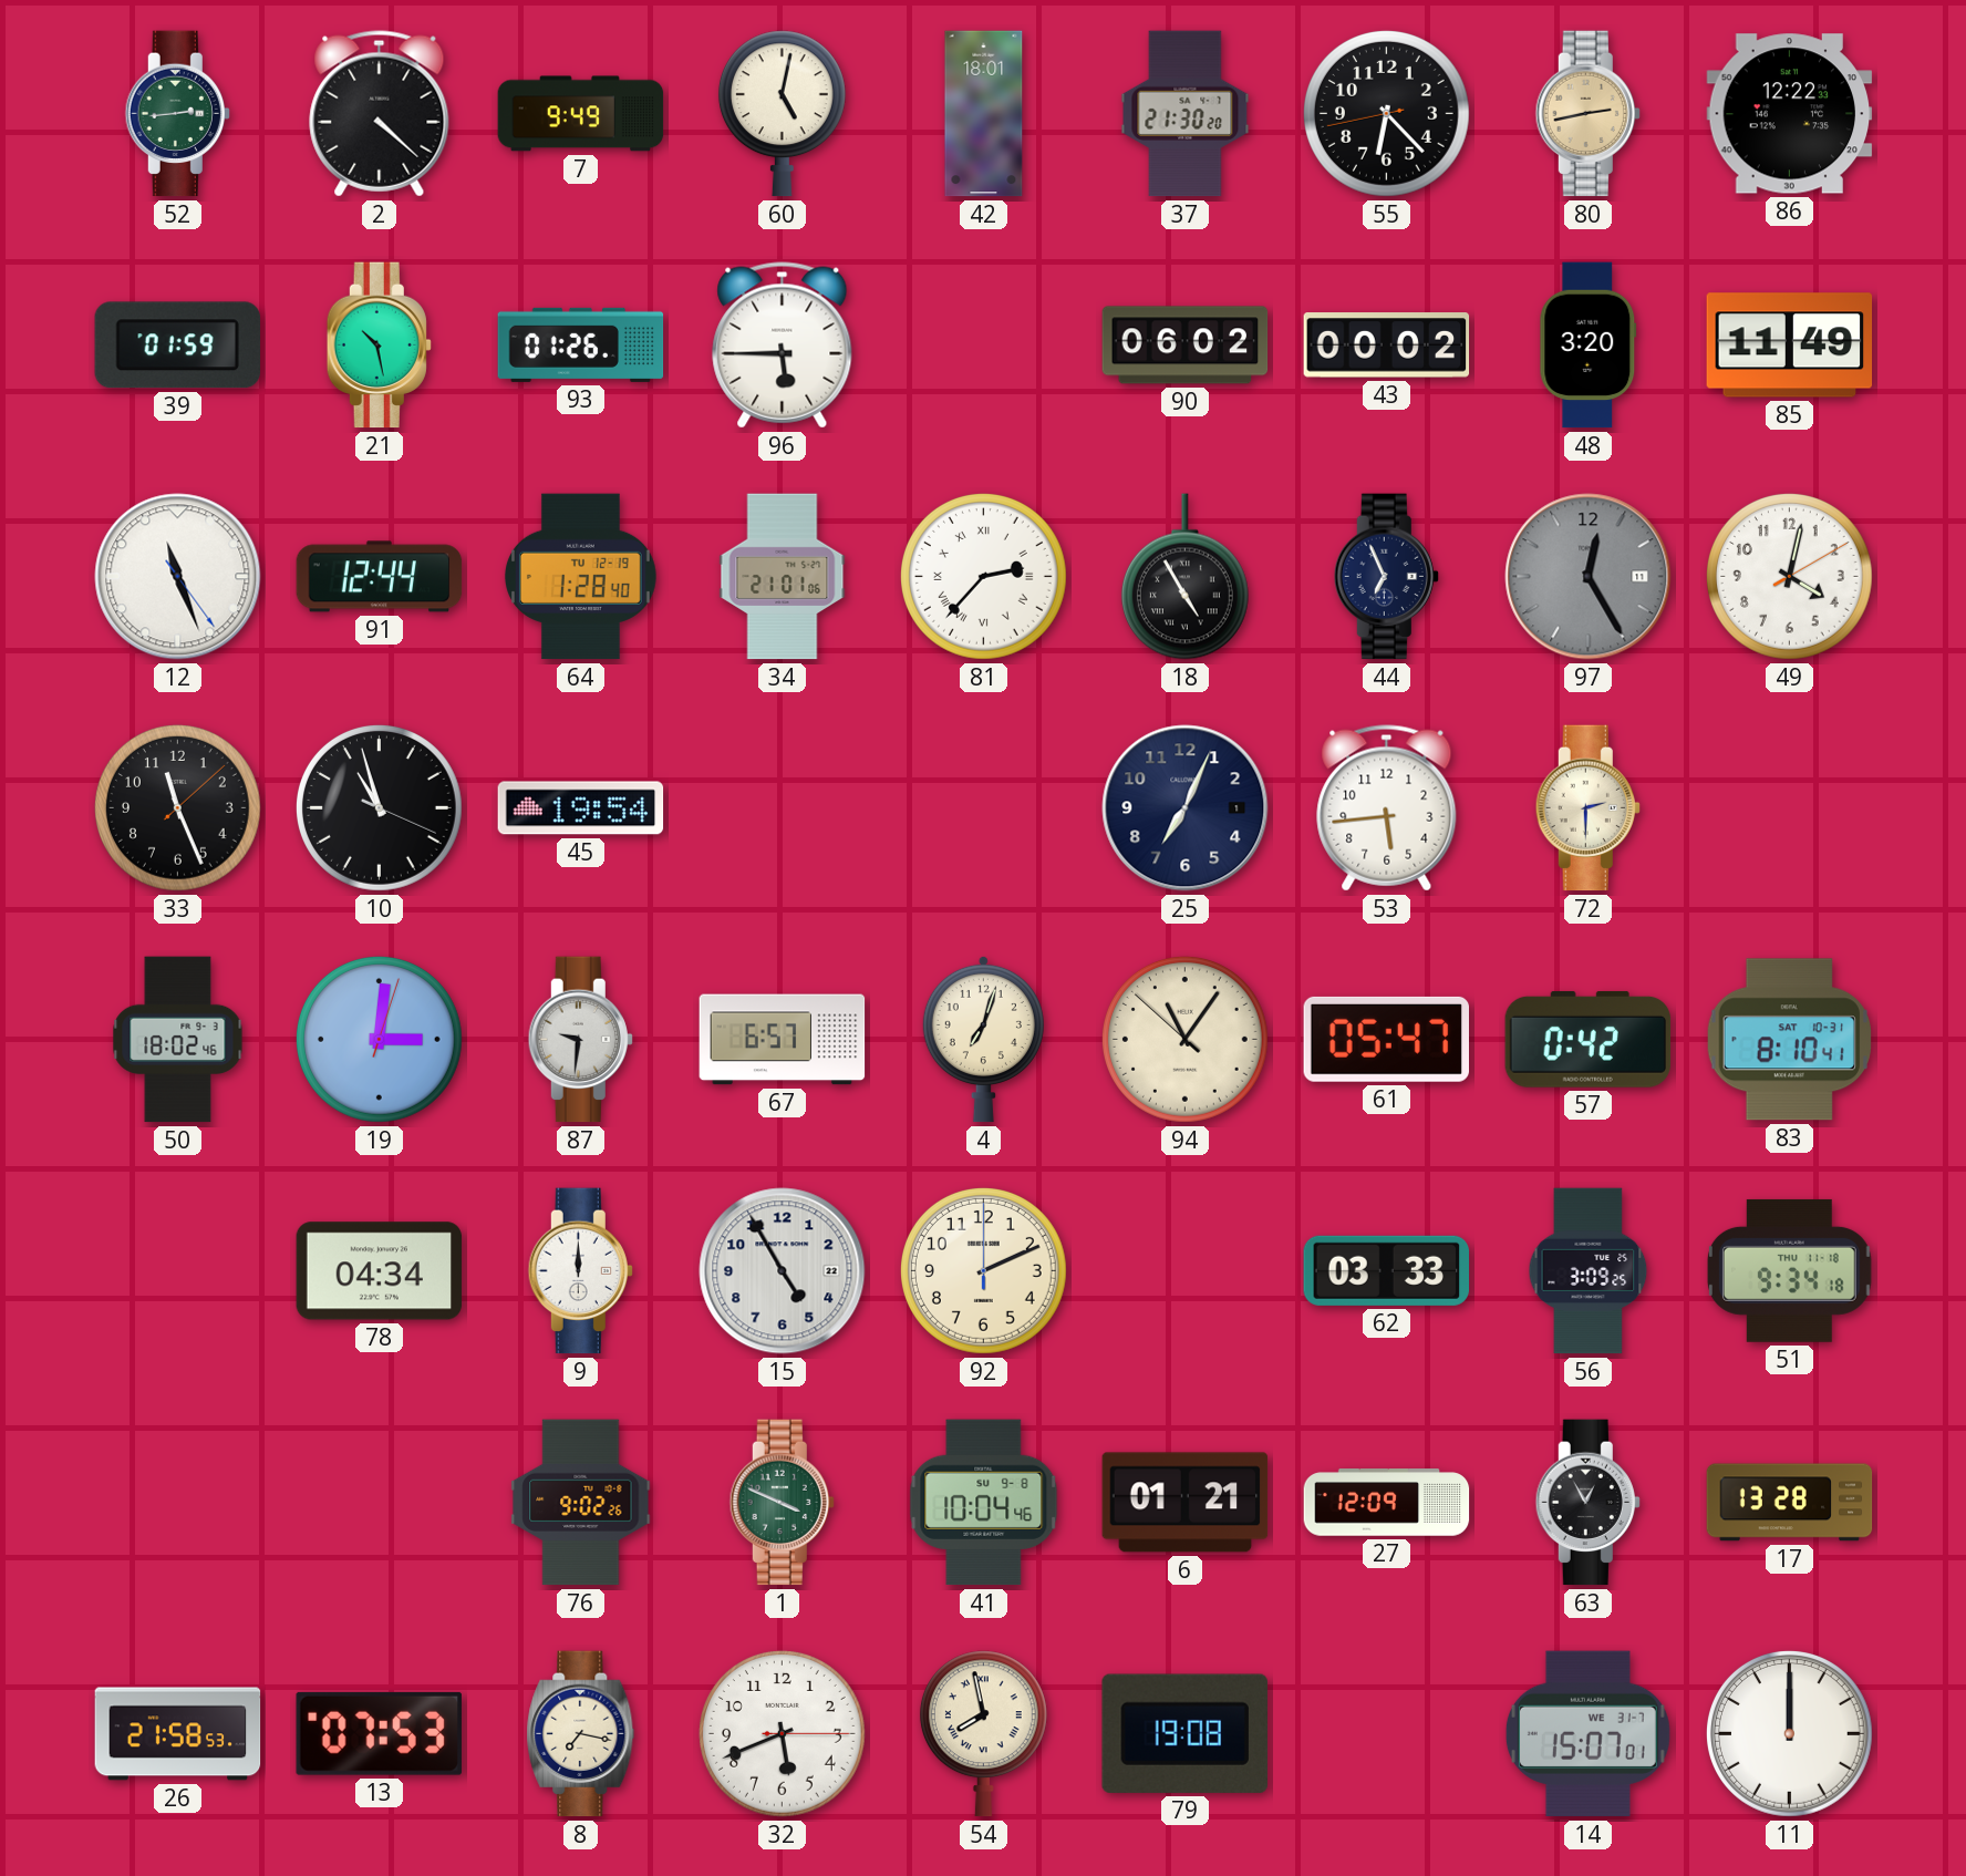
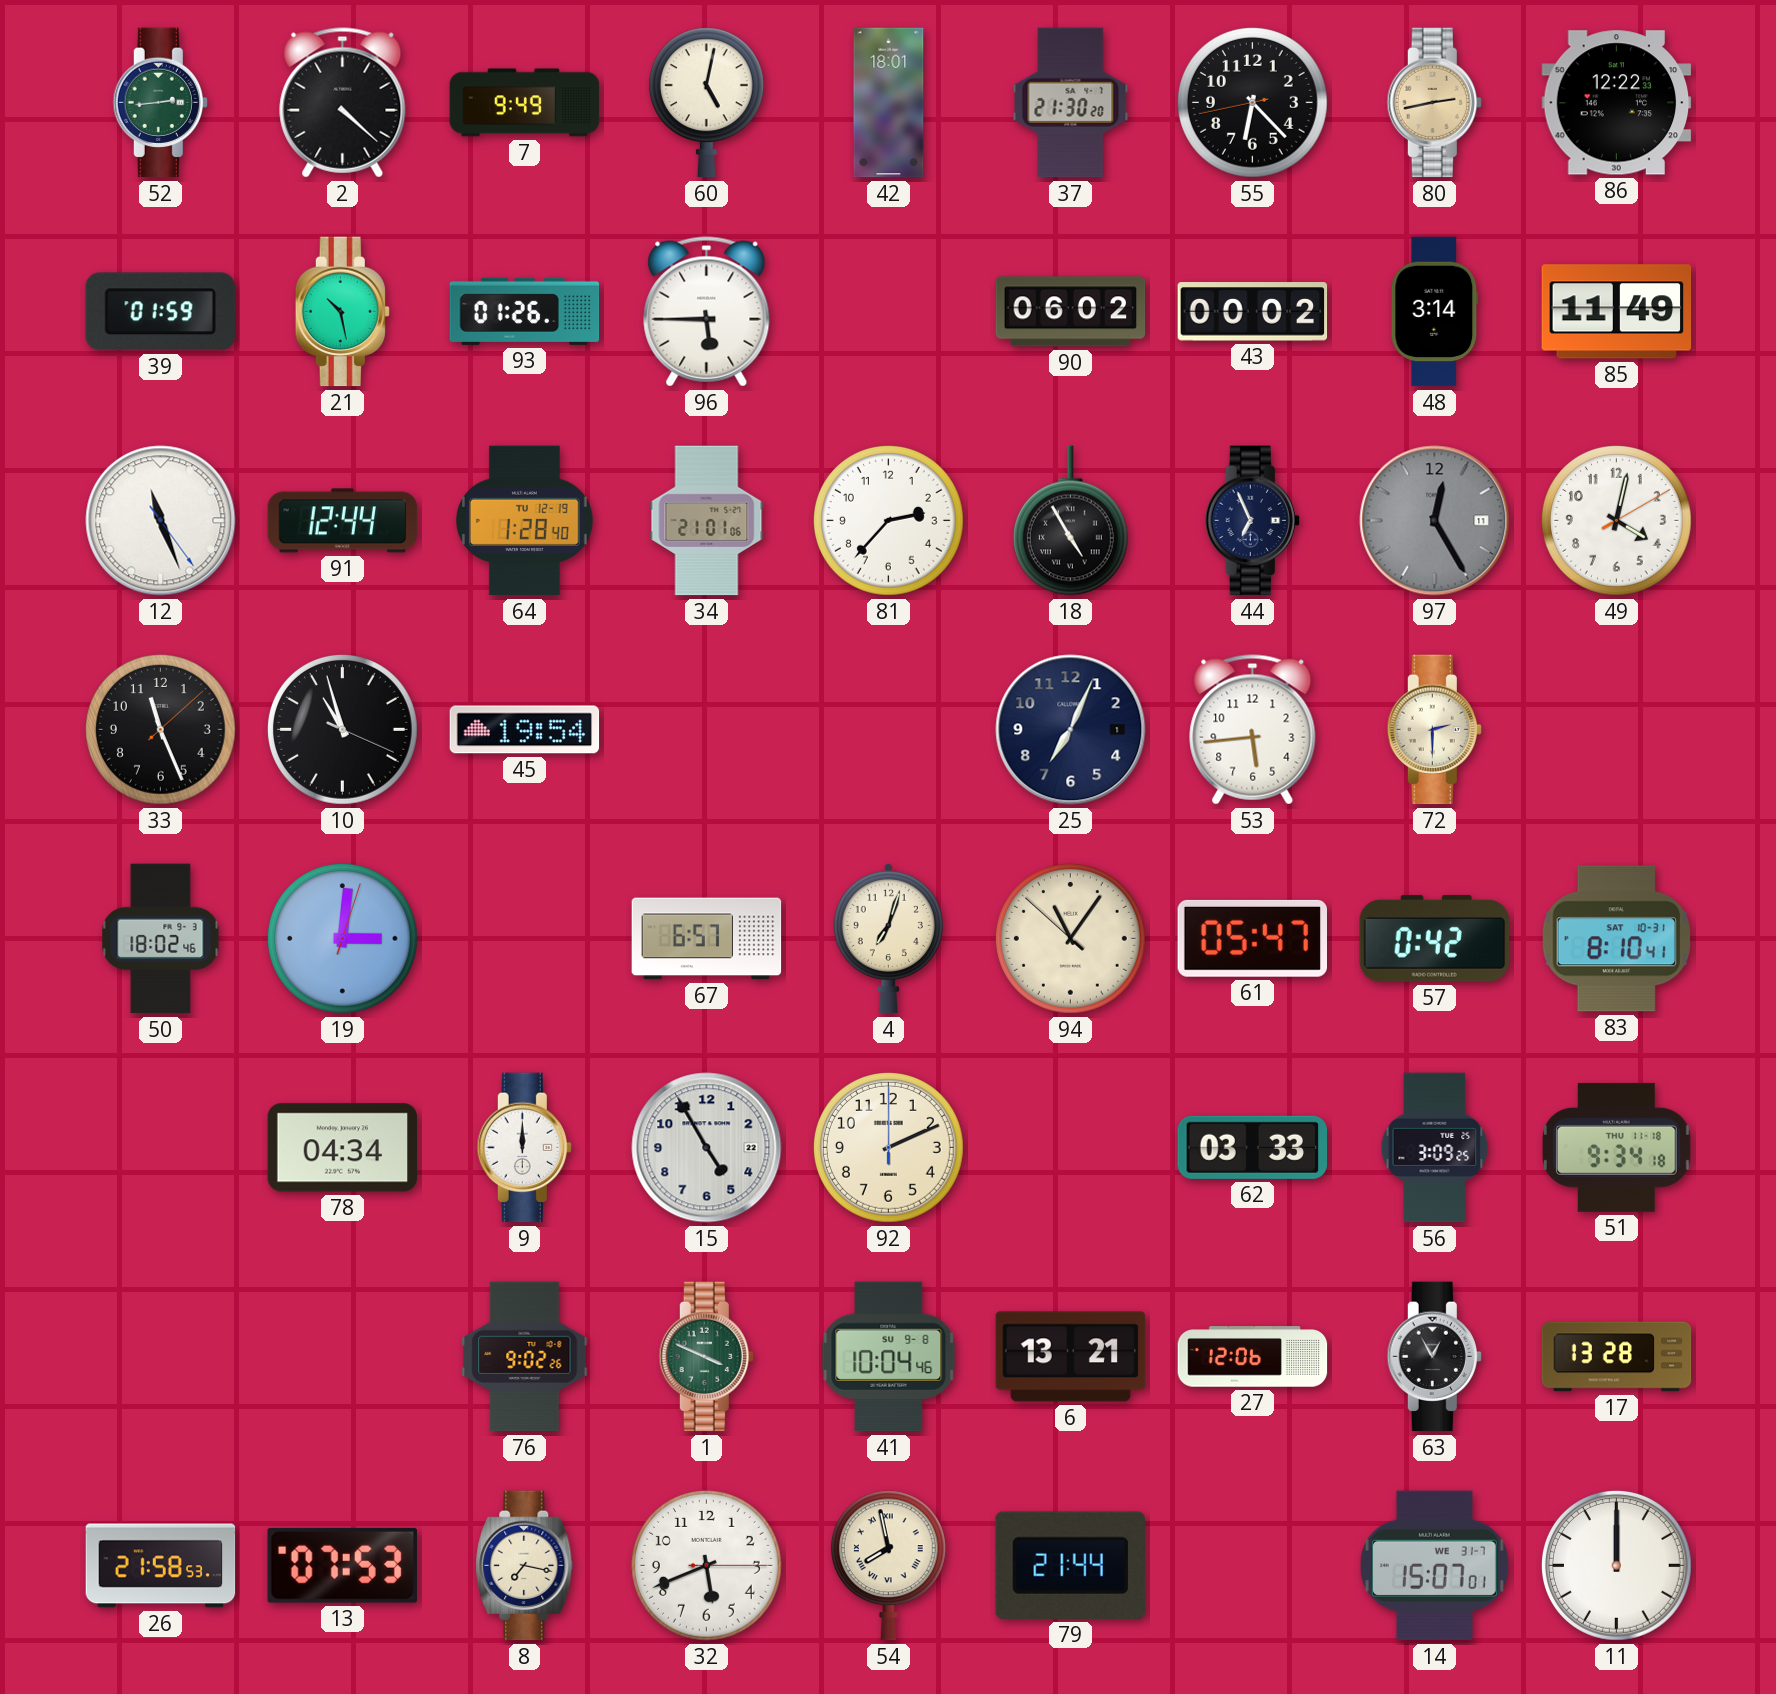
48: 3:20 -> 3:14
81 numerals: Roman -> Arabic
87: 9:31 -> none
6: 01:21 -> 13:21
27: 12:09 -> 12:06
79: 19:08 -> 21:44
